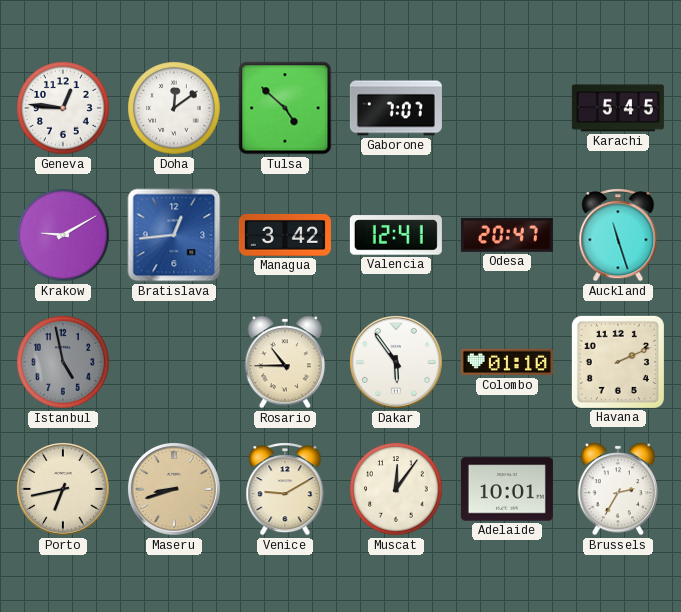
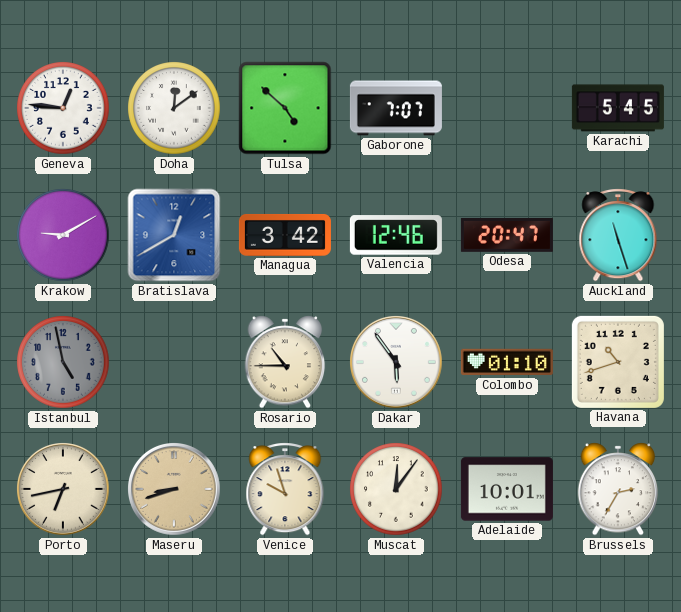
Bratislava: 12:44 -> 12:40
Valencia: 12:41 -> 12:46
Havana: 2:11 -> 10:42
Venice: 9:10 -> 9:57
